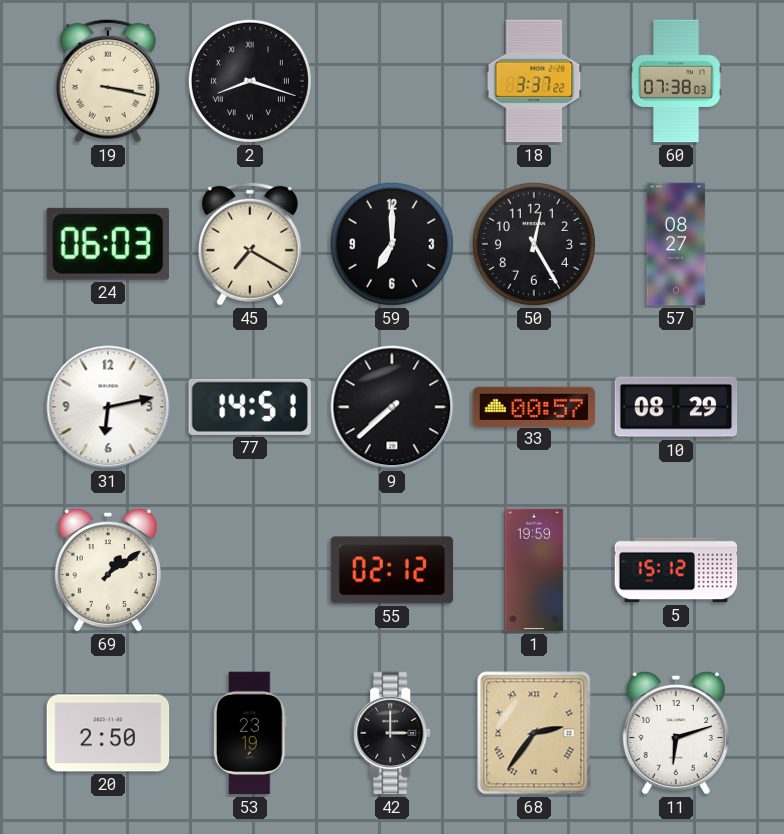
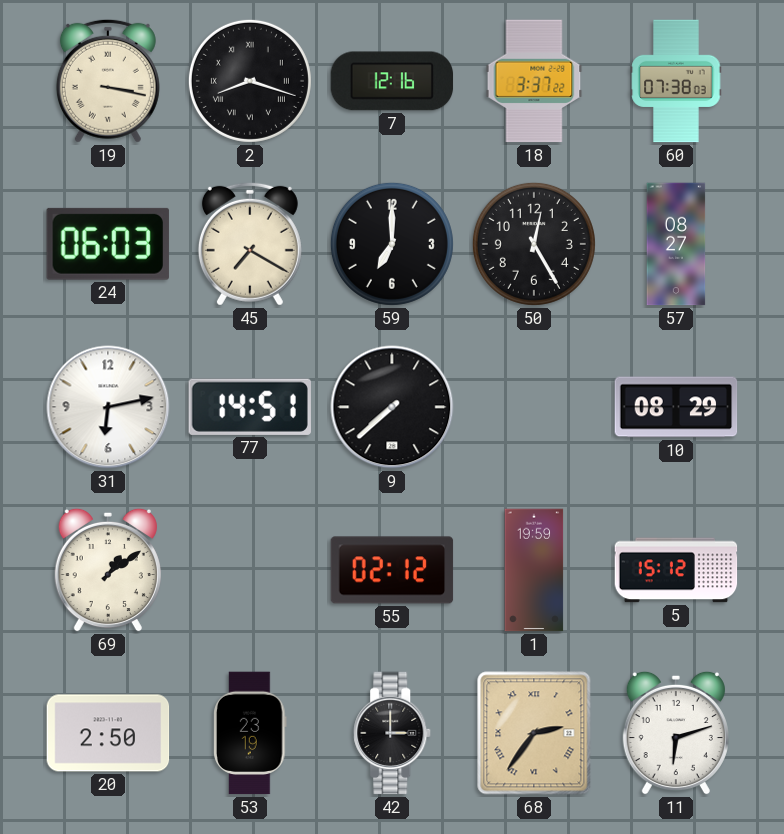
7: none -> 12:16
33: 00:57 -> none
